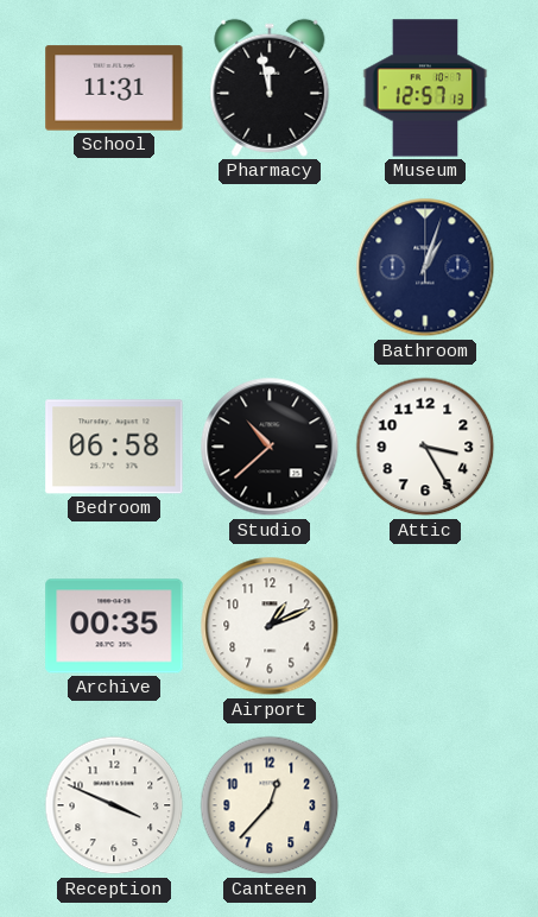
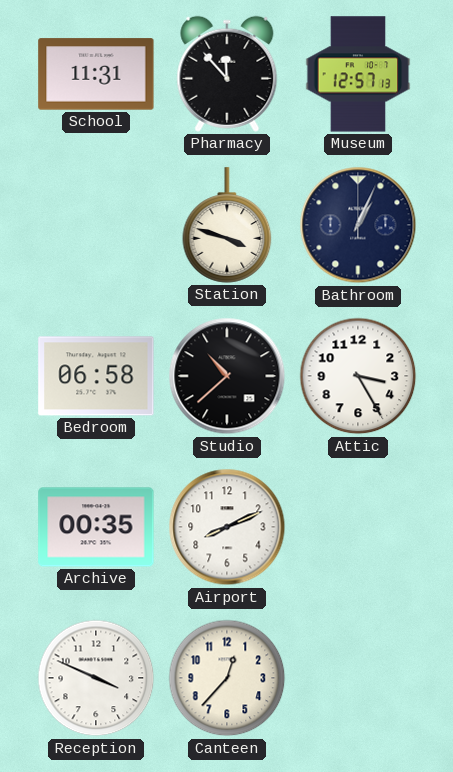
Pharmacy: 11:58 -> 11:53
Station: none -> 3:48
Bathroom: 1:03 -> 1:04
Airport: 1:11 -> 8:11
